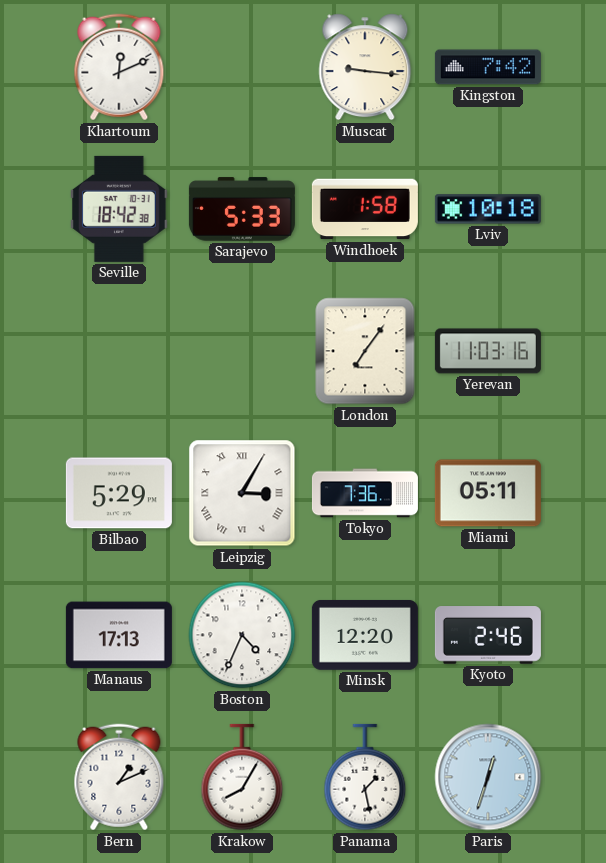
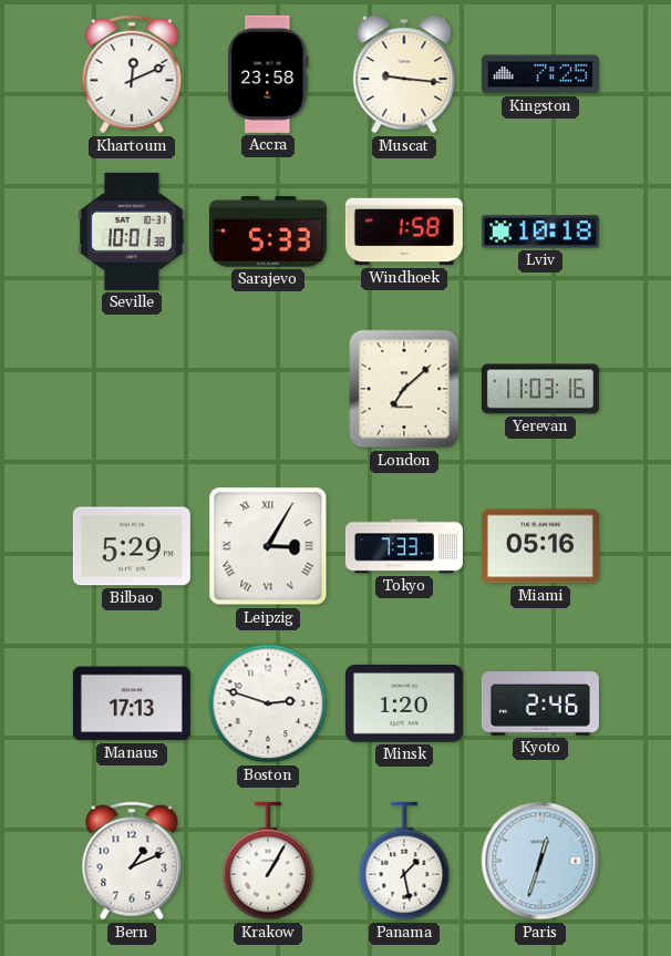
Accra: none -> 23:58
Kingston: 7:42 -> 7:25
Seville: 18:42 -> 10:01
London: 7:06 -> 7:08
Tokyo: 7:36 -> 7:33
Miami: 05:11 -> 05:16
Boston: 4:34 -> 2:48
Minsk: 12:20 -> 1:20
Krakow: 8:05 -> 1:05
